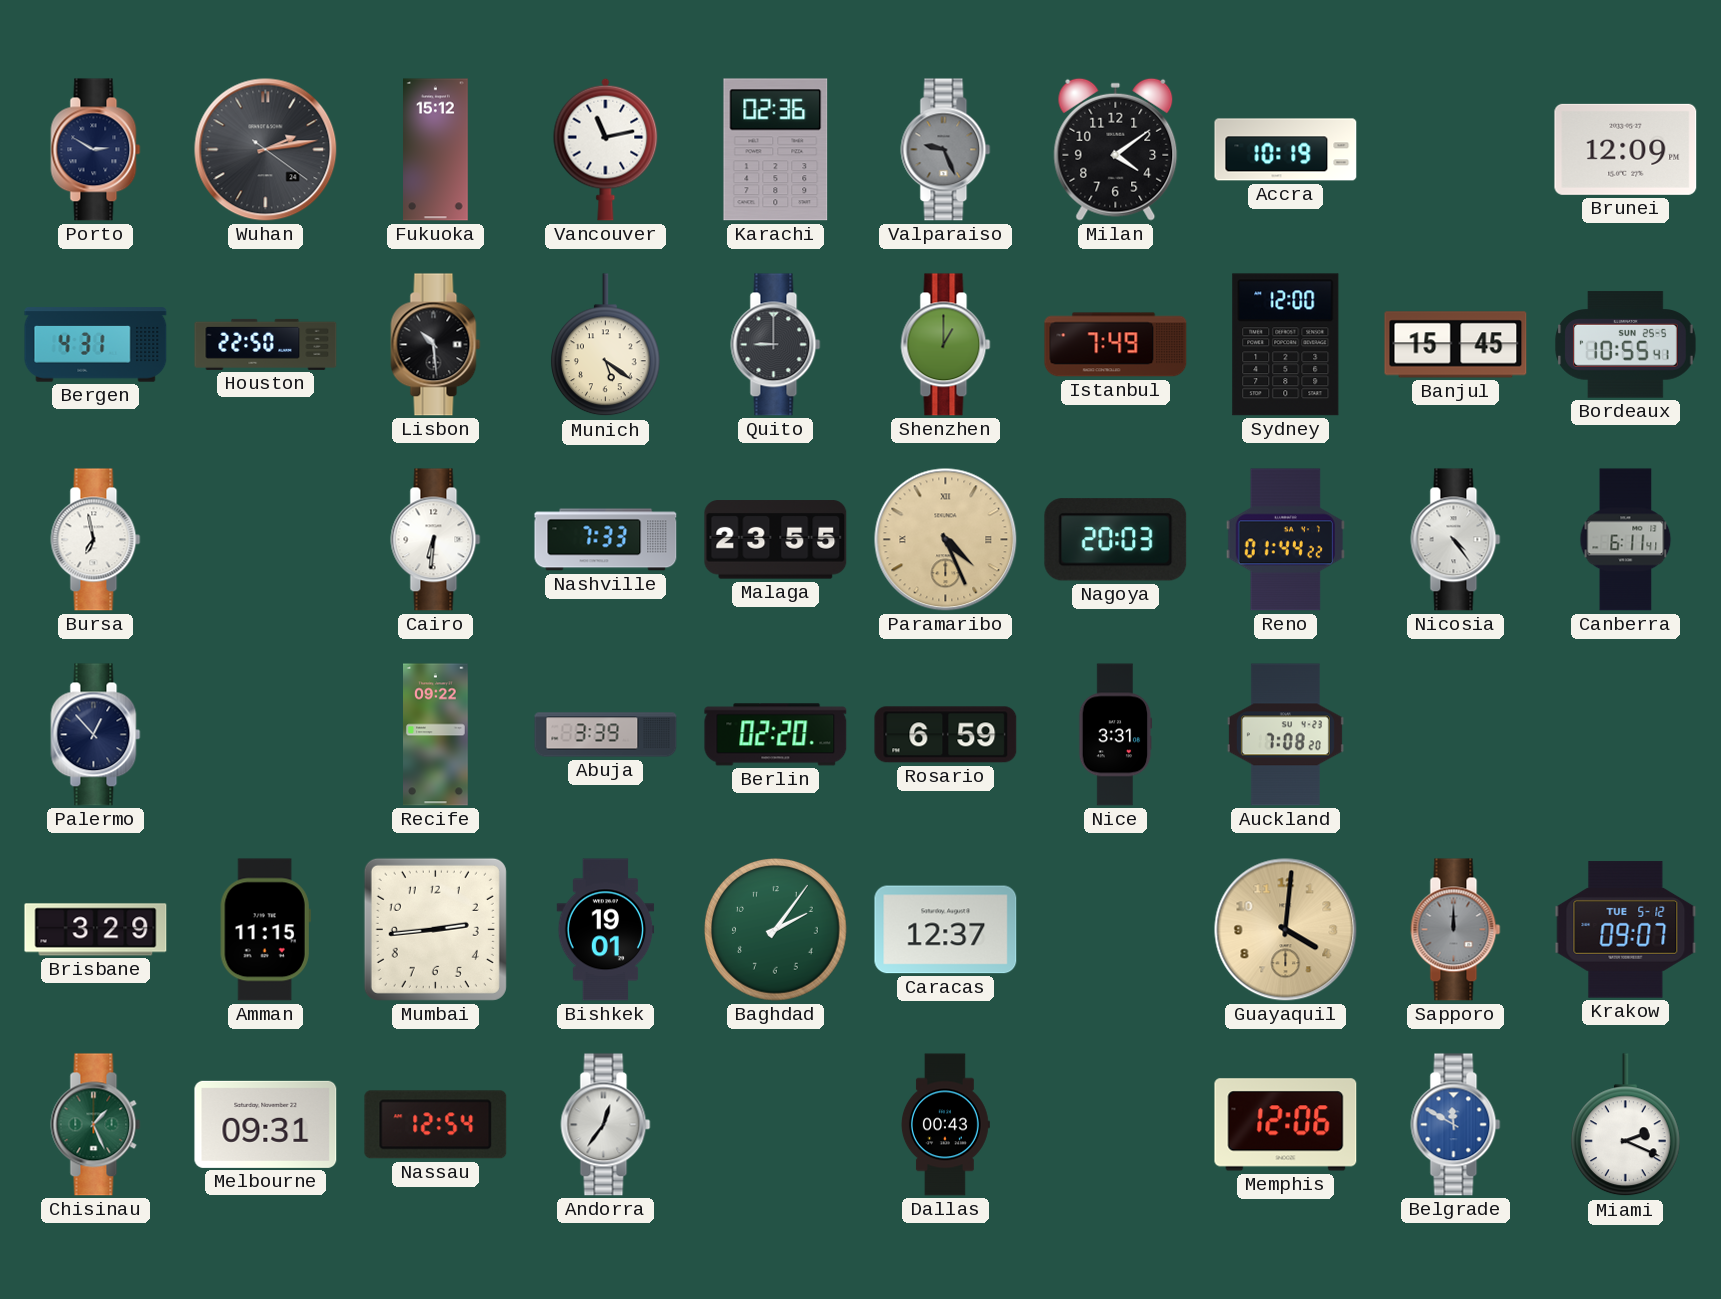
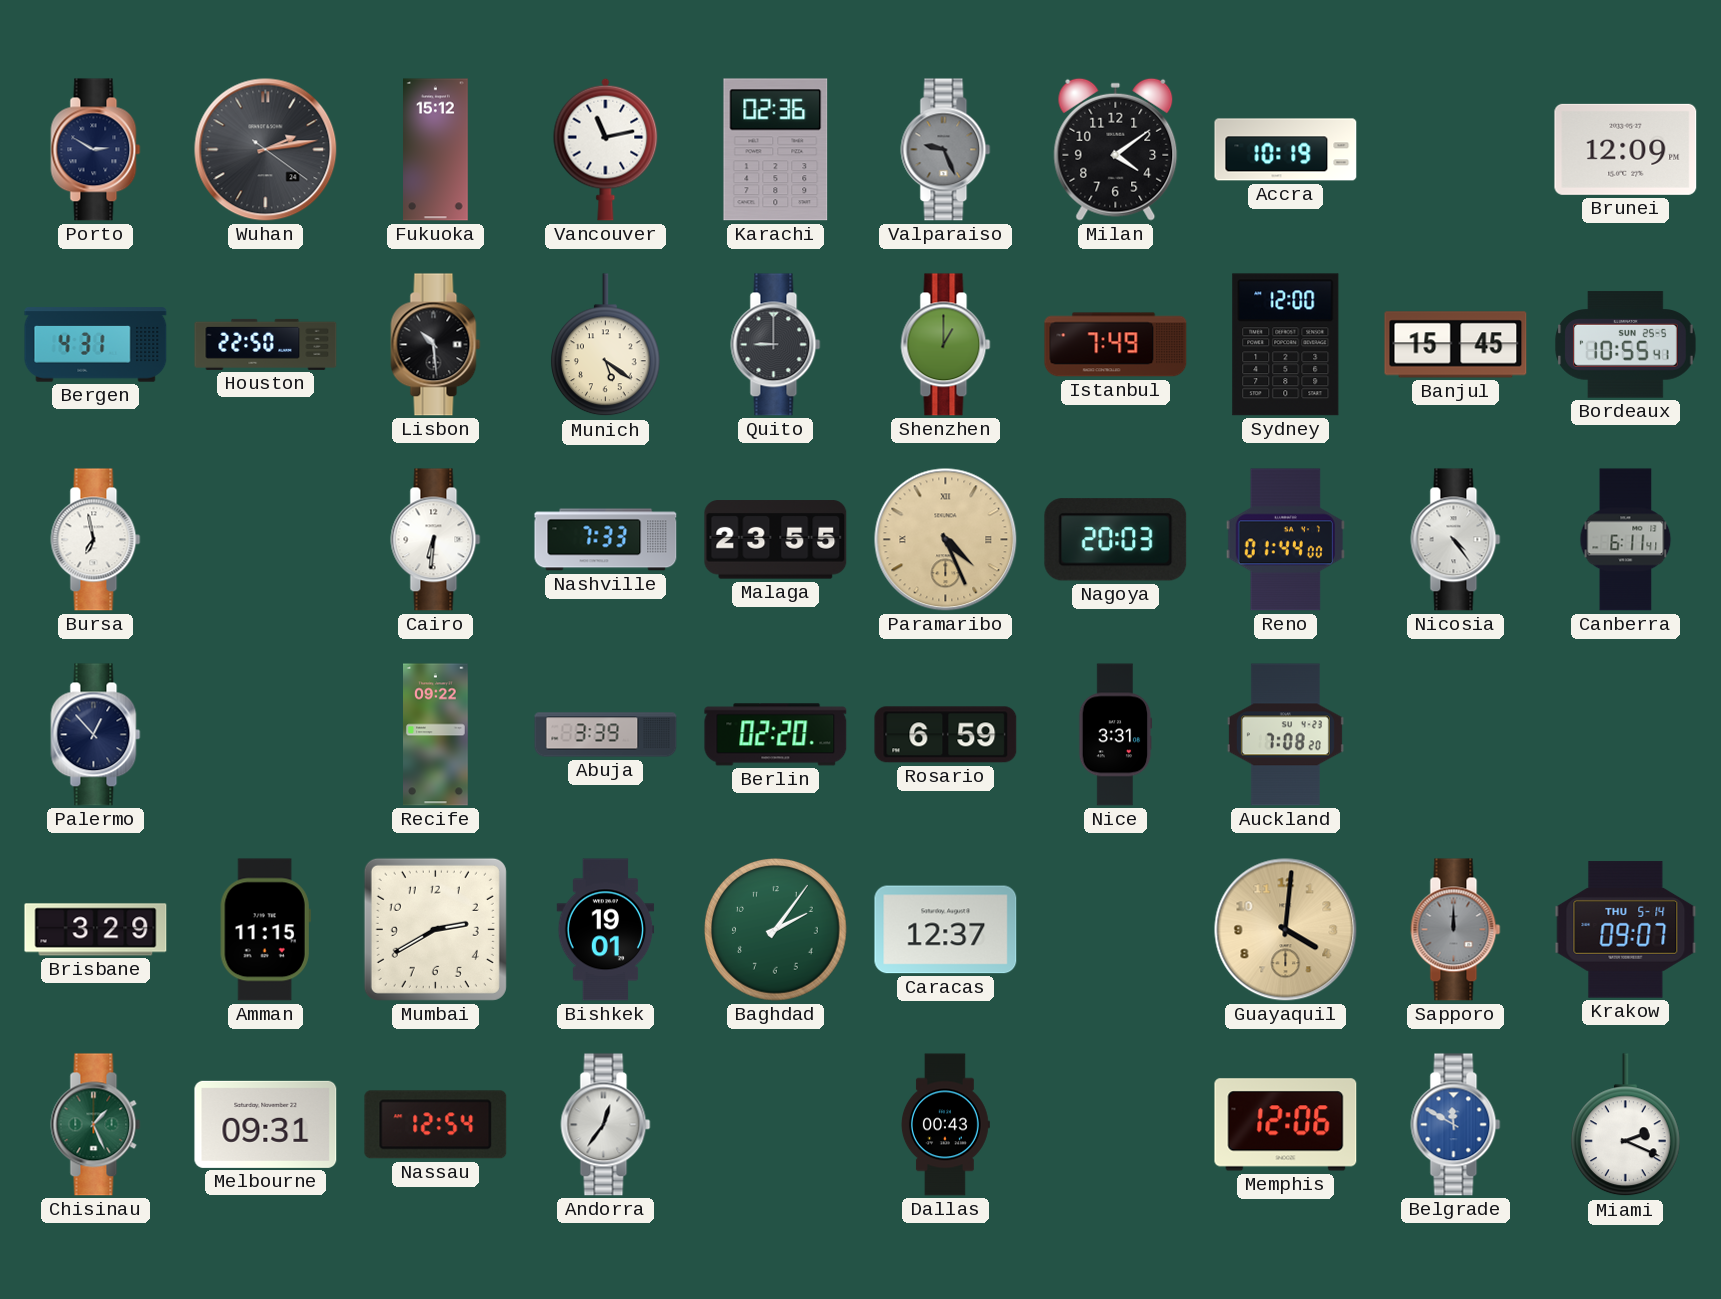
Reno: 01:44:22 -> 01:44:00
Mumbai: 2:44 -> 2:40
Krakow date: TUE 5-12 -> THU 5-14
